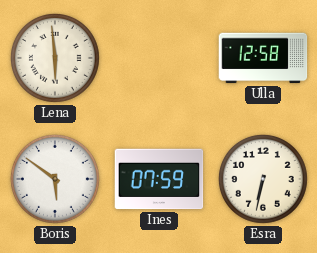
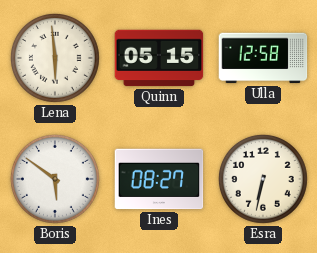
Quinn: none -> 05:15
Ines: 07:59 -> 08:27
